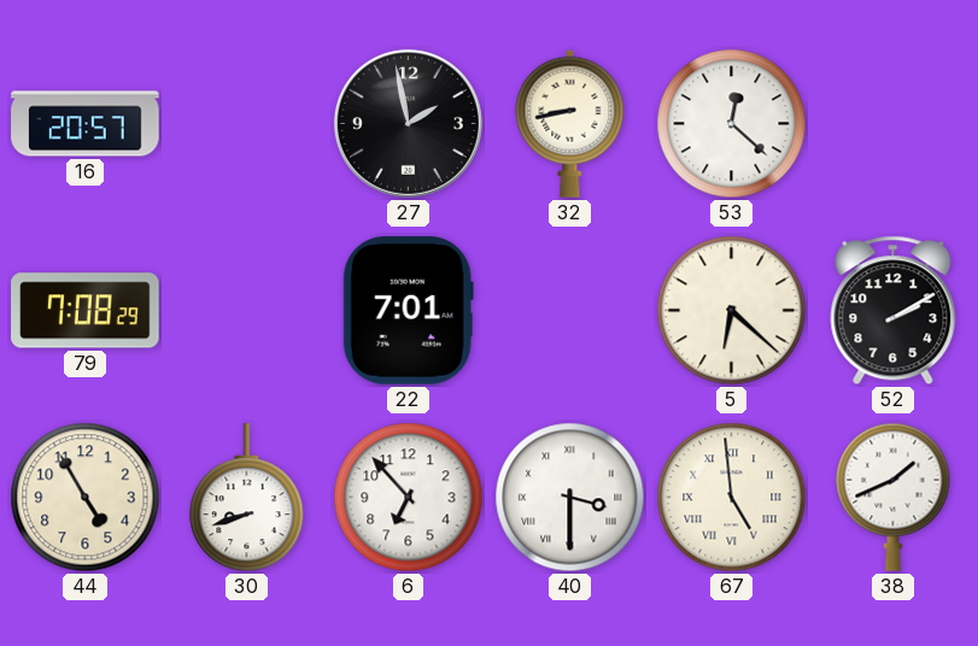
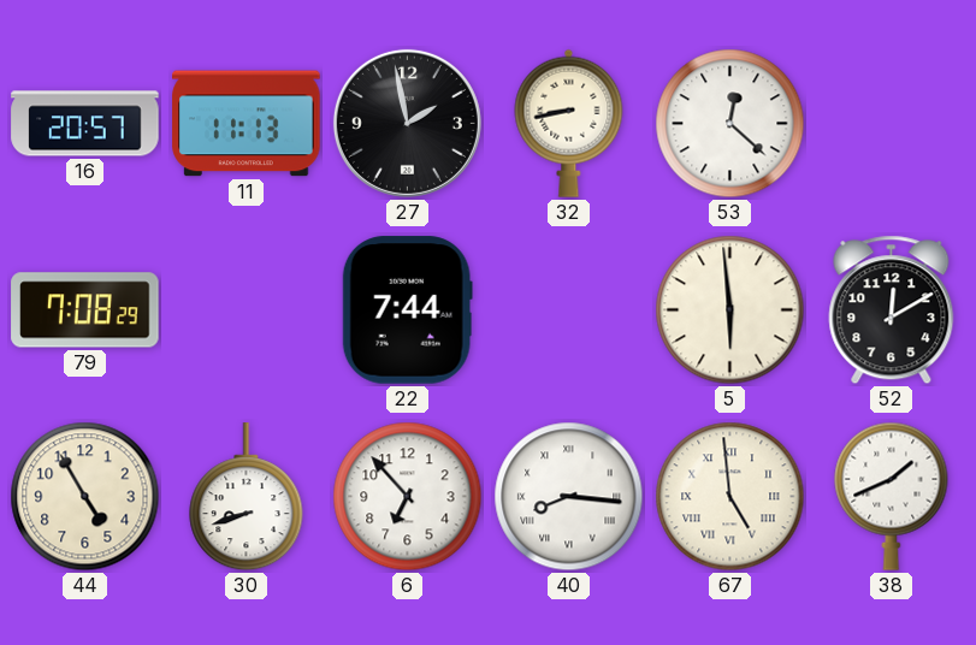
11: none -> 11:13
22: 7:01 -> 7:44
5: 6:22 -> 5:59
52: 2:10 -> 12:10
40: 3:30 -> 8:16
